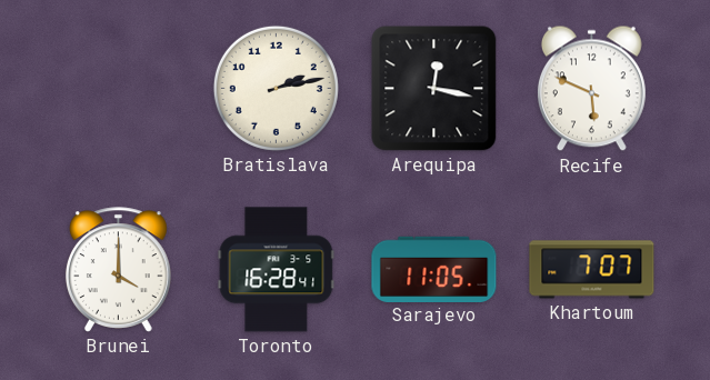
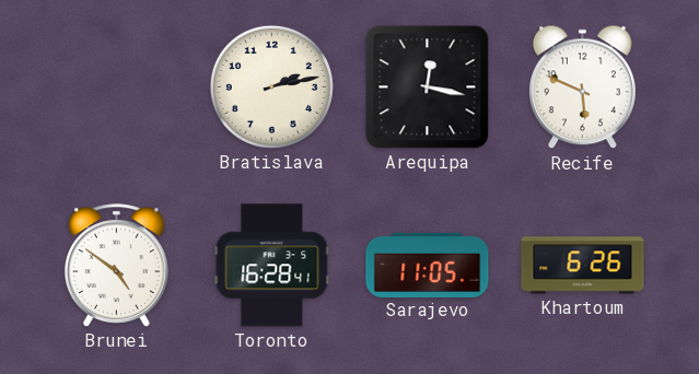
Brunei: 4:00 -> 4:51
Khartoum: 7:07 -> 6:26
